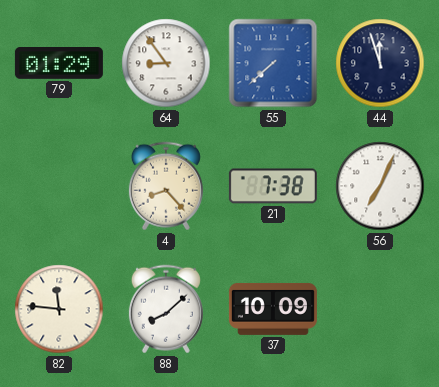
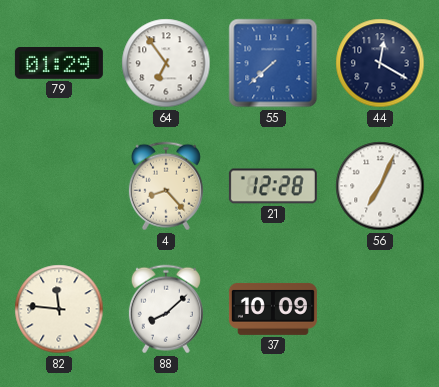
64: 8:54 -> 6:54
44: 11:57 -> 12:20
21: 7:38 -> 12:28
